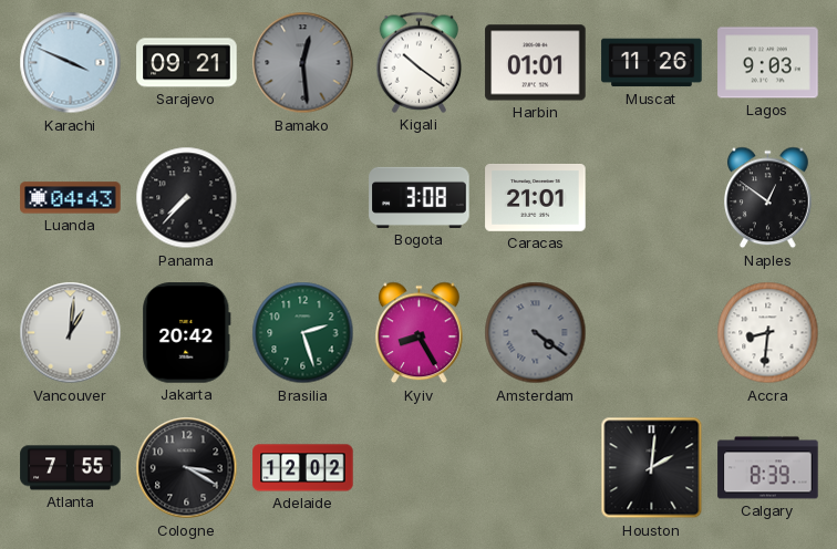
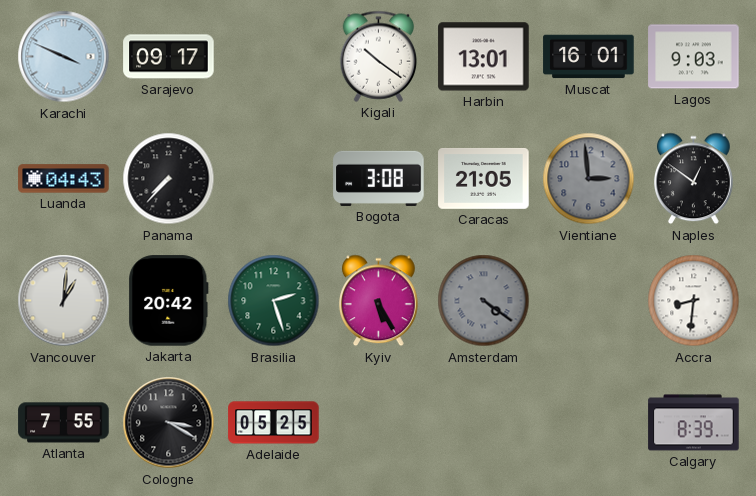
Sarajevo: 09:21 -> 09:17
Bamako: 12:29 -> none
Harbin: 01:01 -> 13:01
Muscat: 11:26 -> 16:01
Caracas: 21:01 -> 21:05
Vientiane: none -> 2:59
Kyiv: 8:25 -> 5:25
Adelaide: 12:02 -> 05:25
Houston: 2:01 -> none
